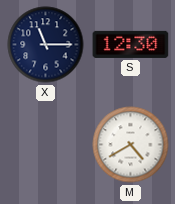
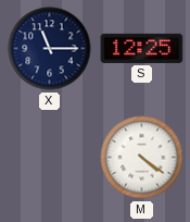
S: 12:30 -> 12:25
M: 4:40 -> 4:21
